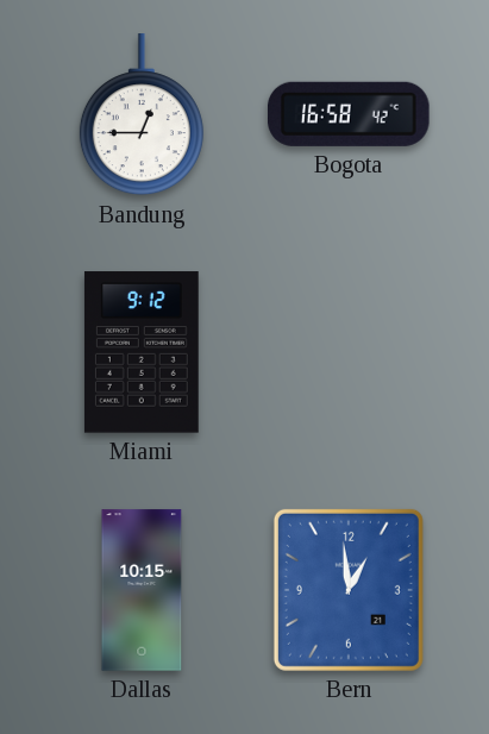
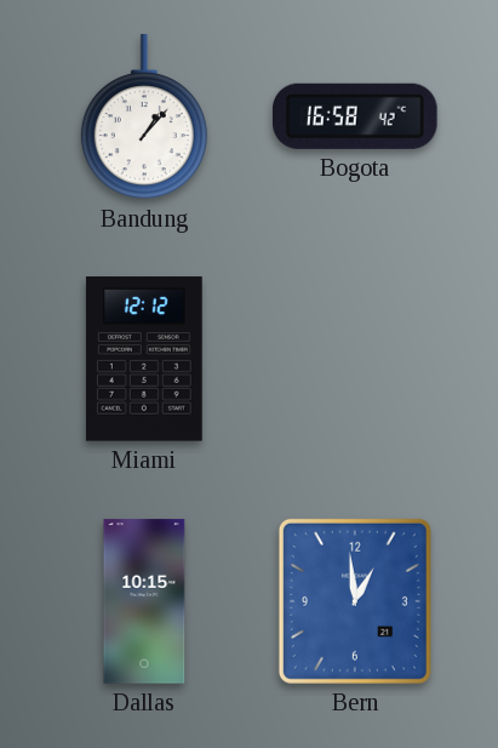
Bandung: 12:45 -> 1:07
Miami: 9:12 -> 12:12
